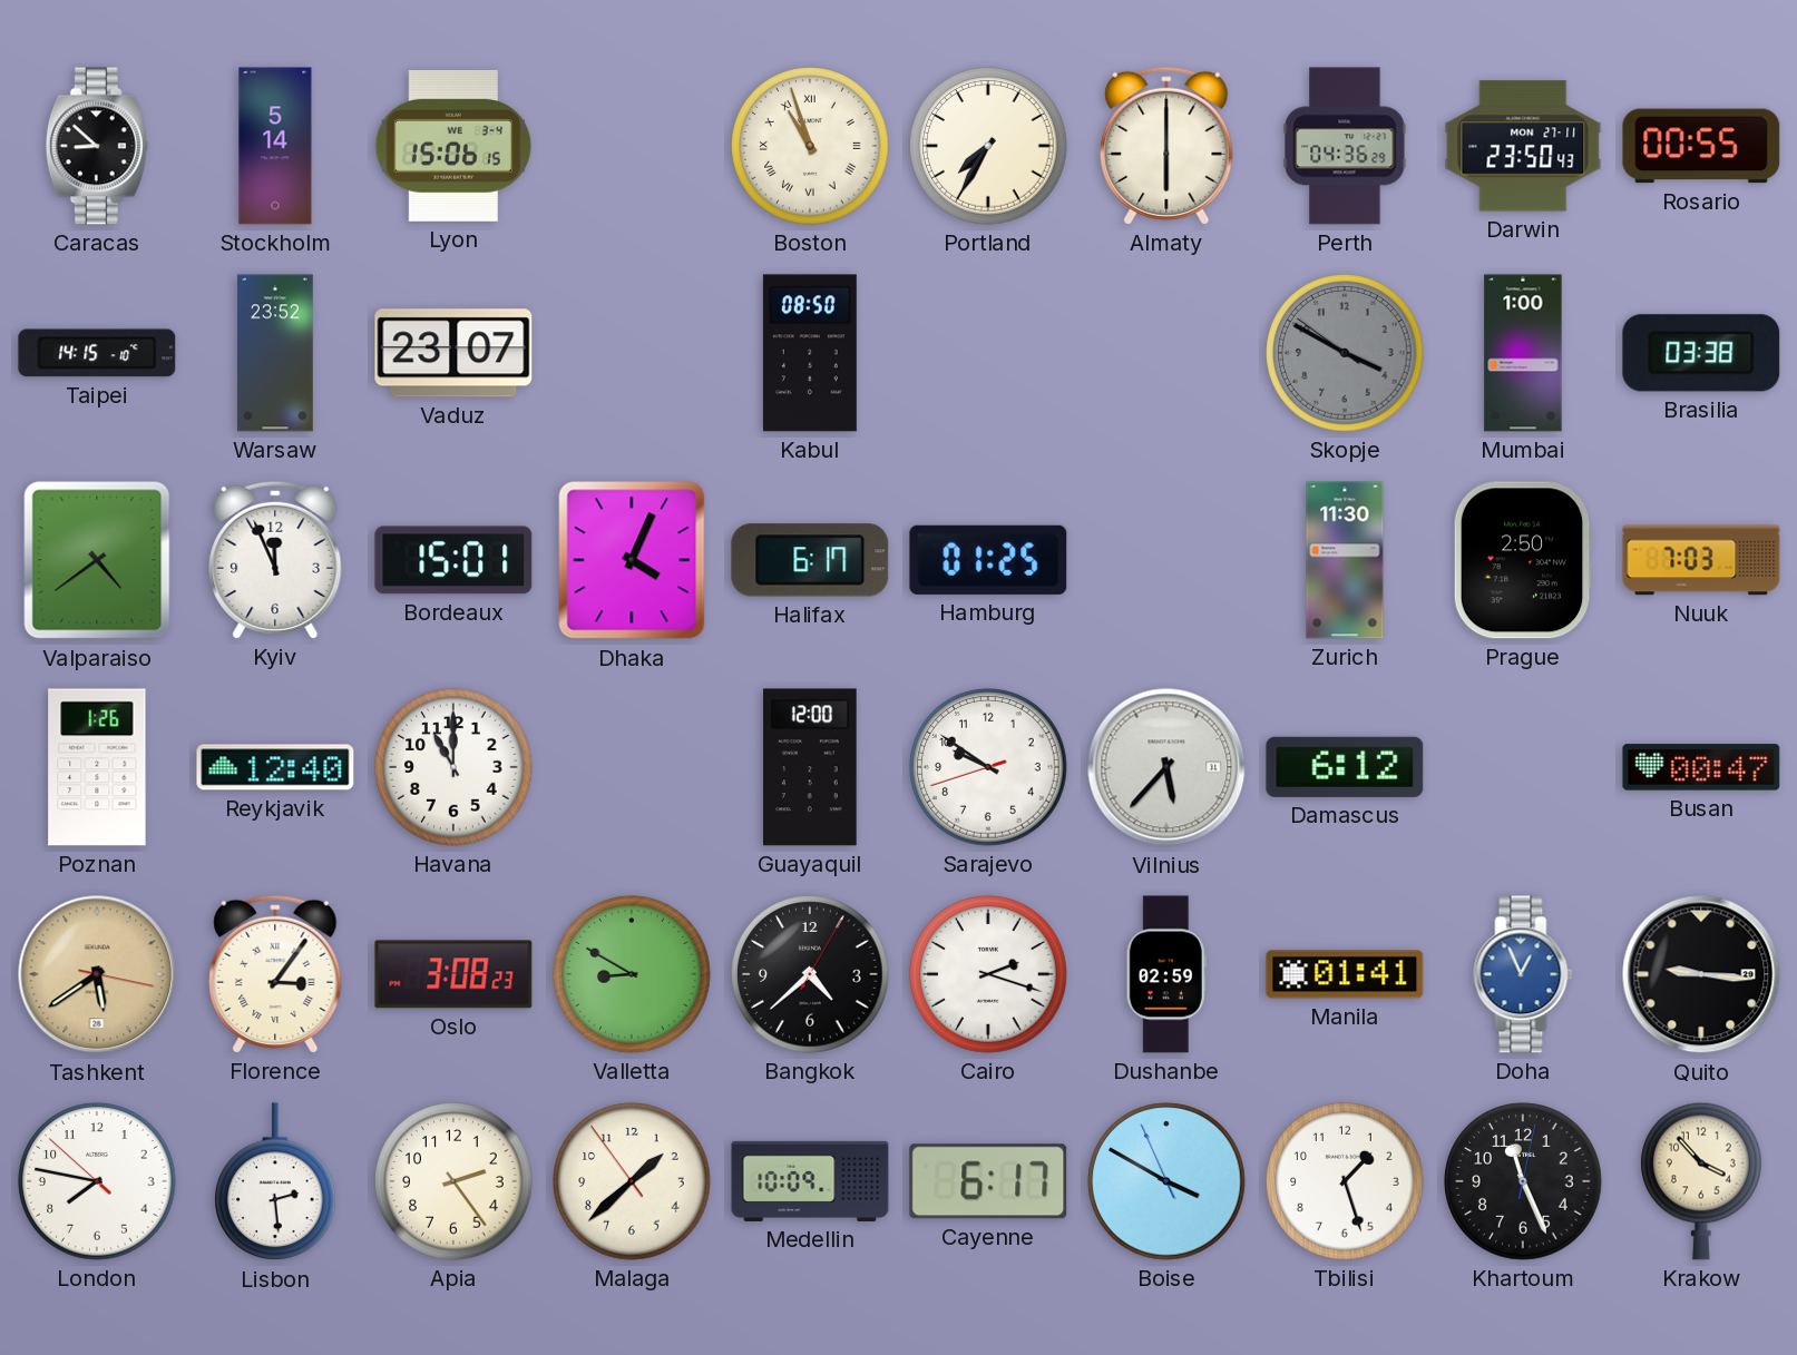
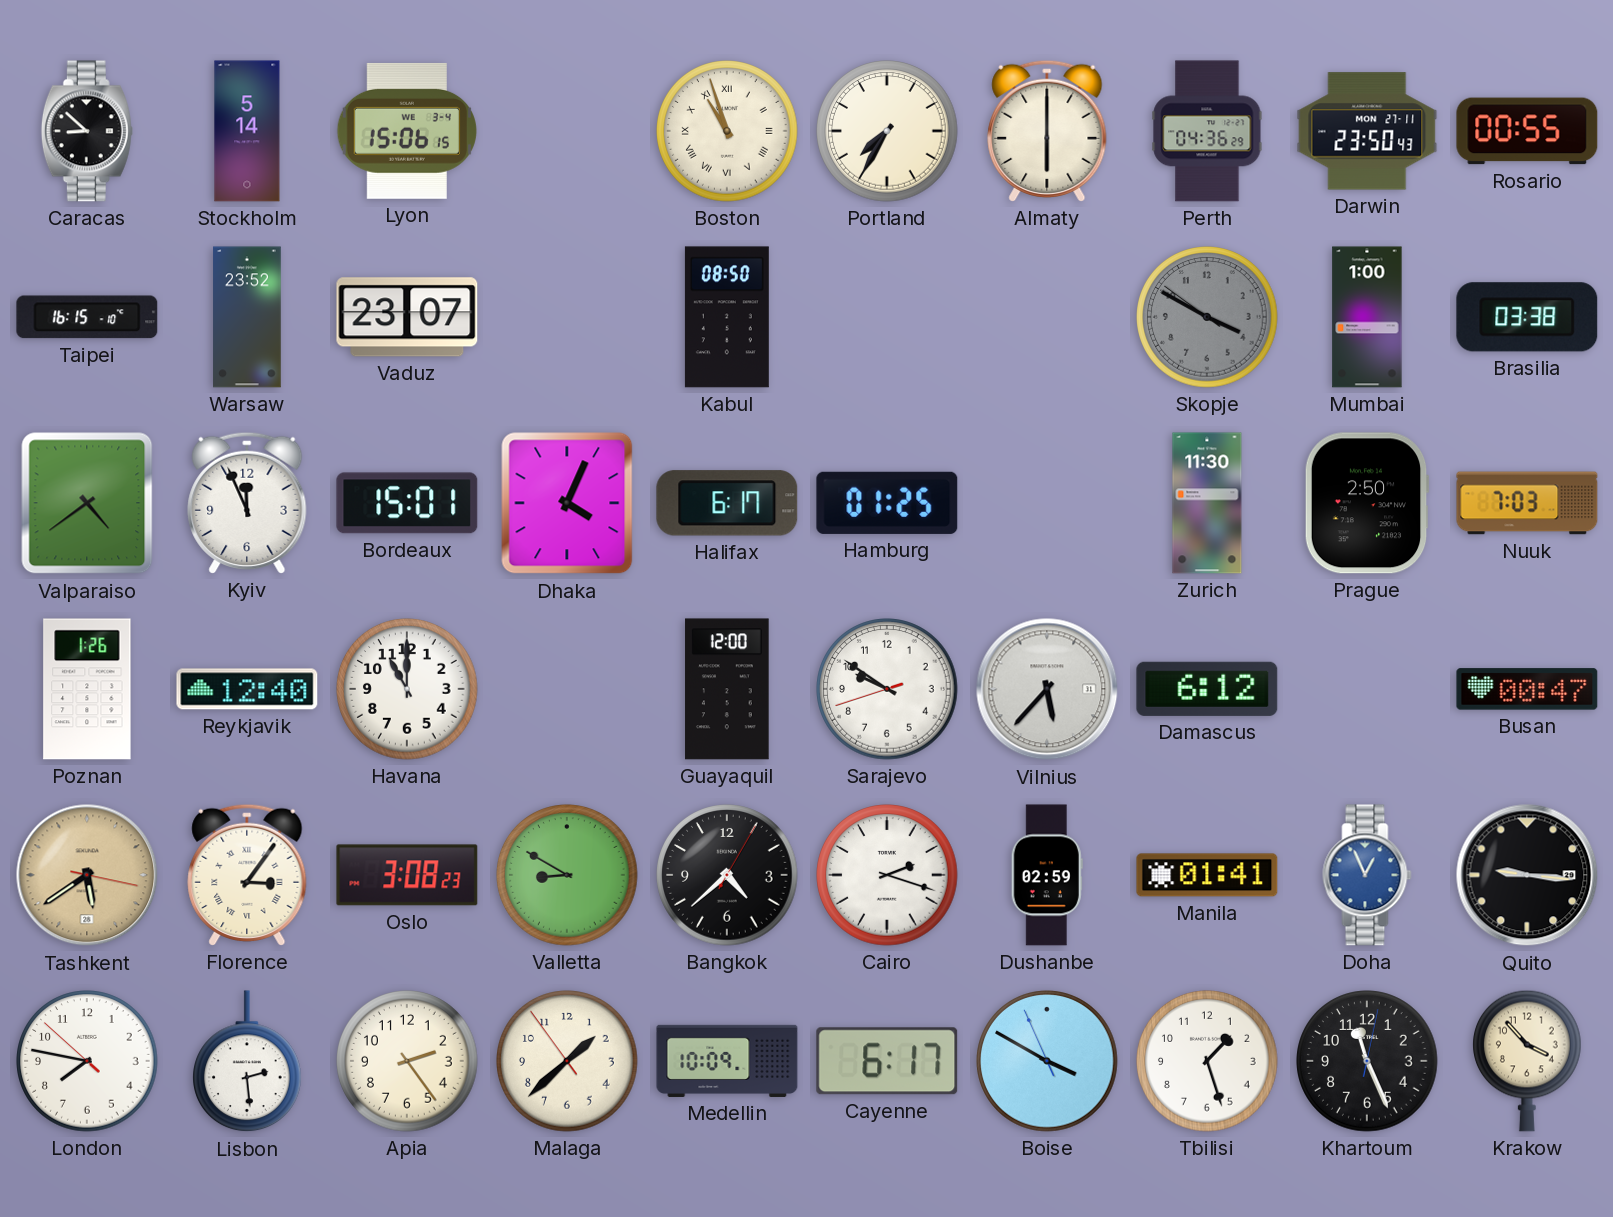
Taipei: 14:15 -> 16:15
